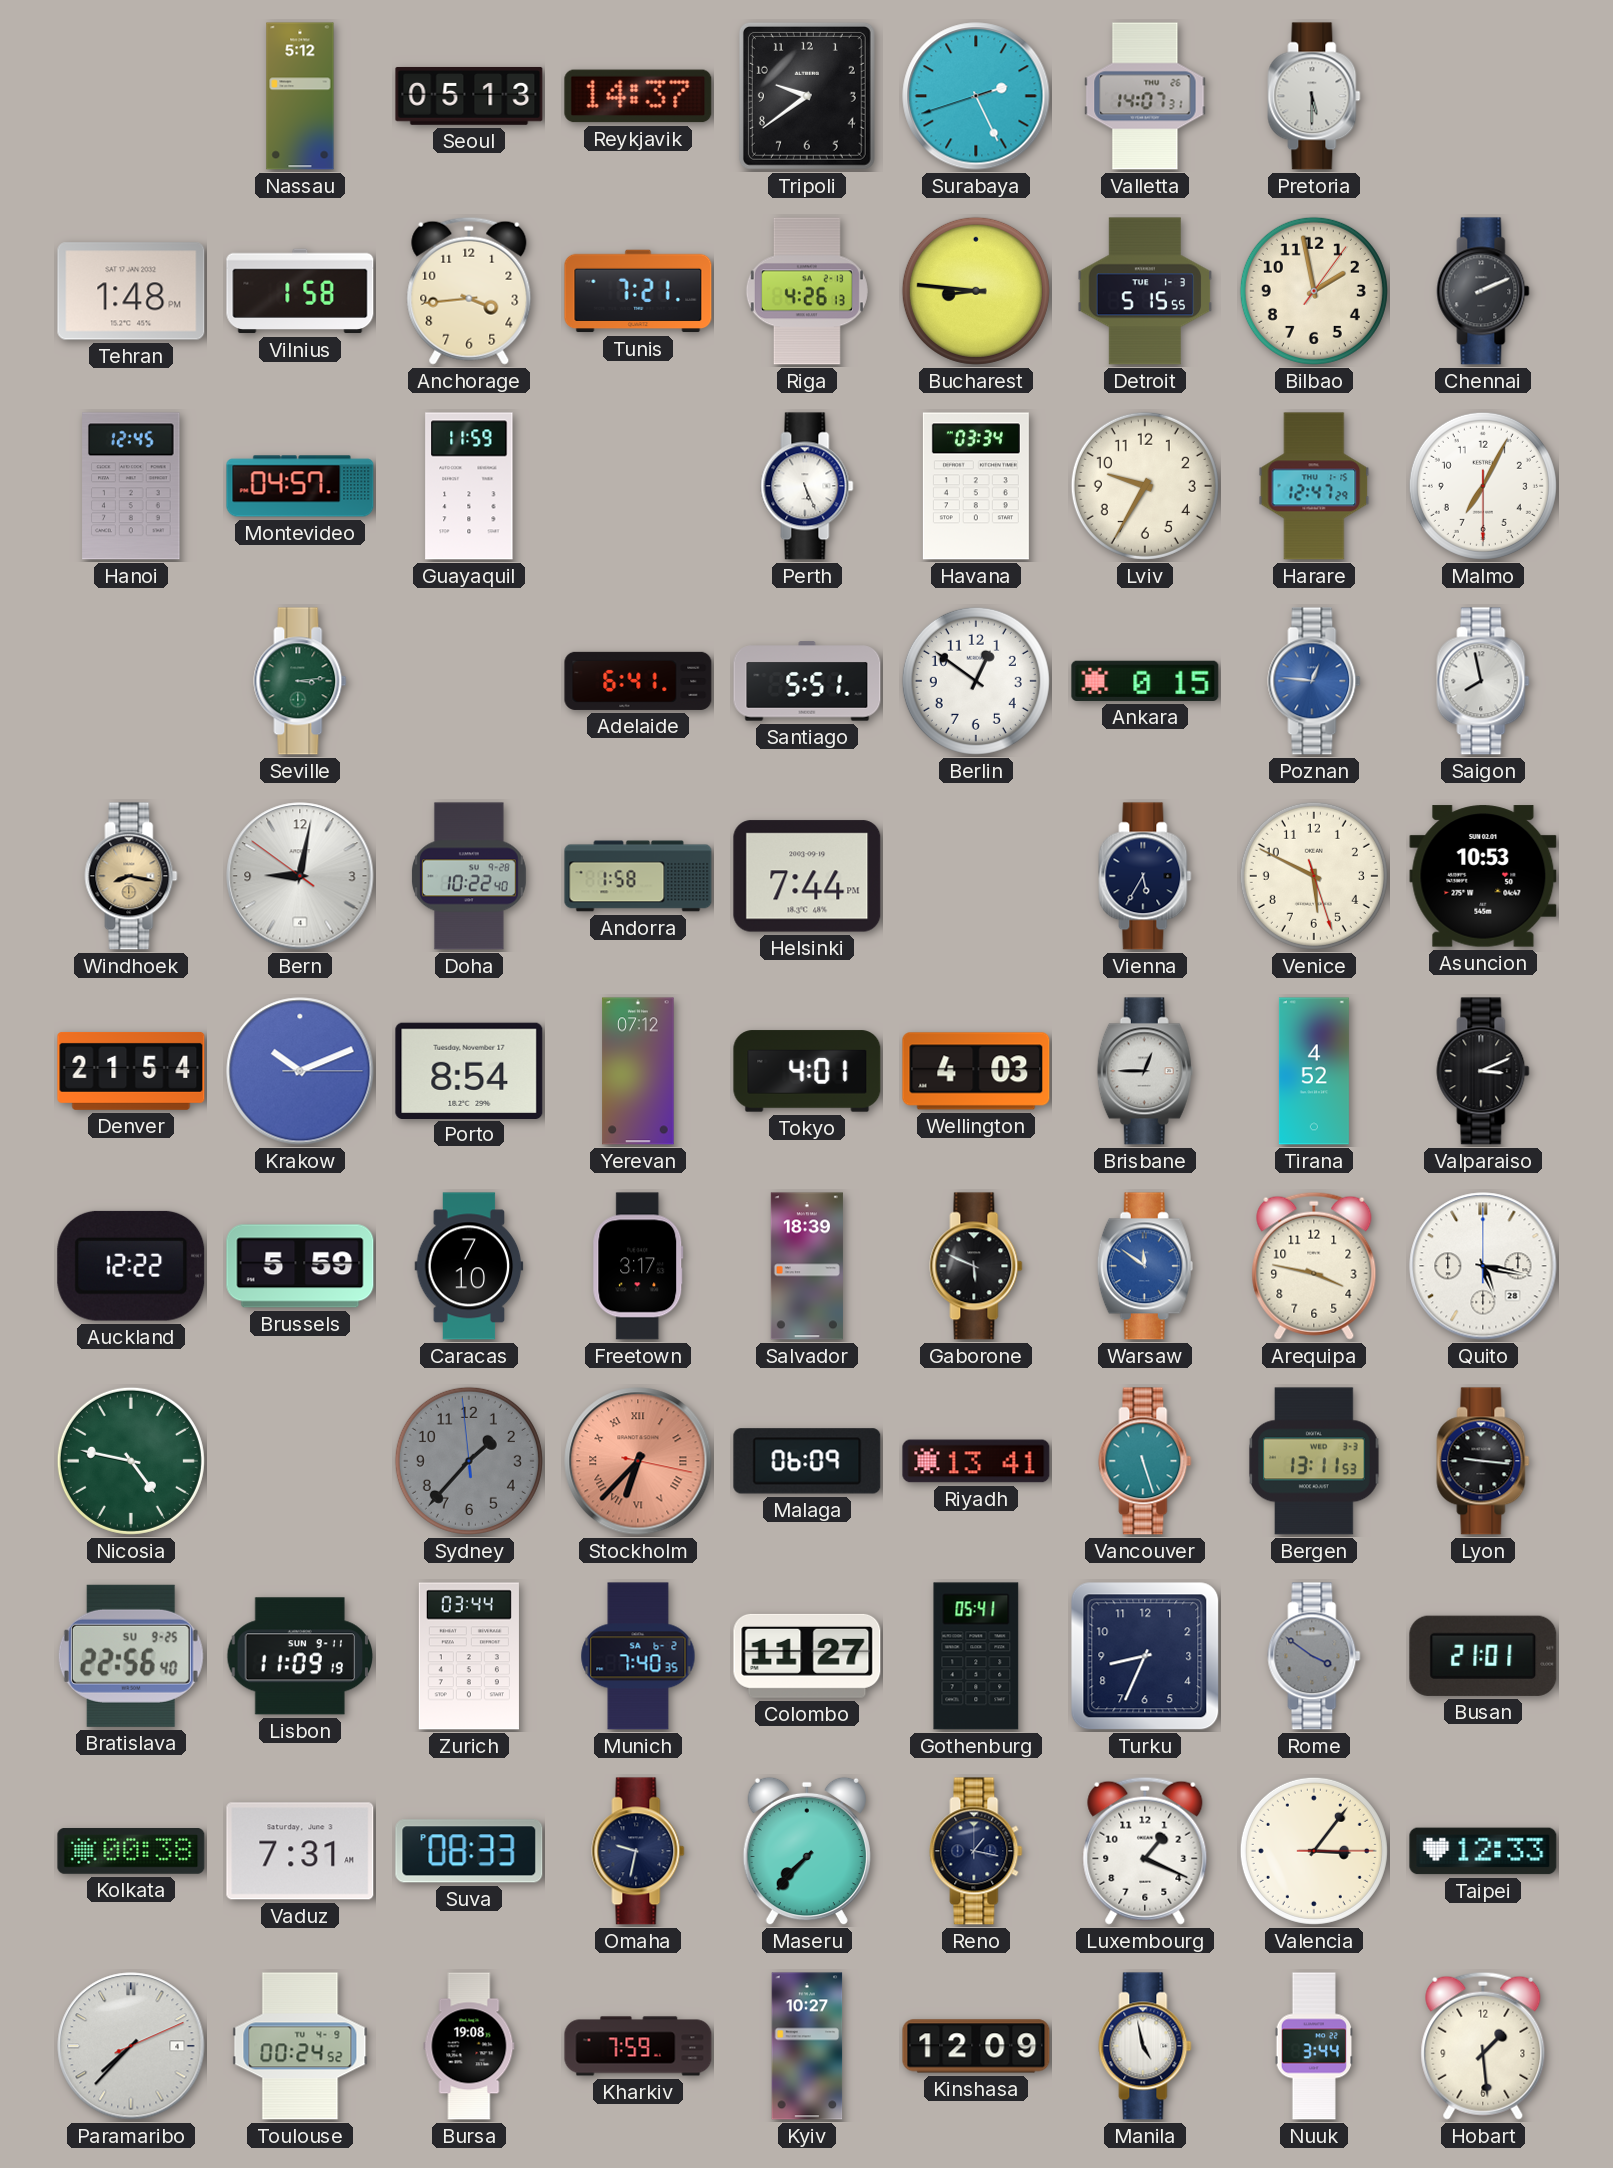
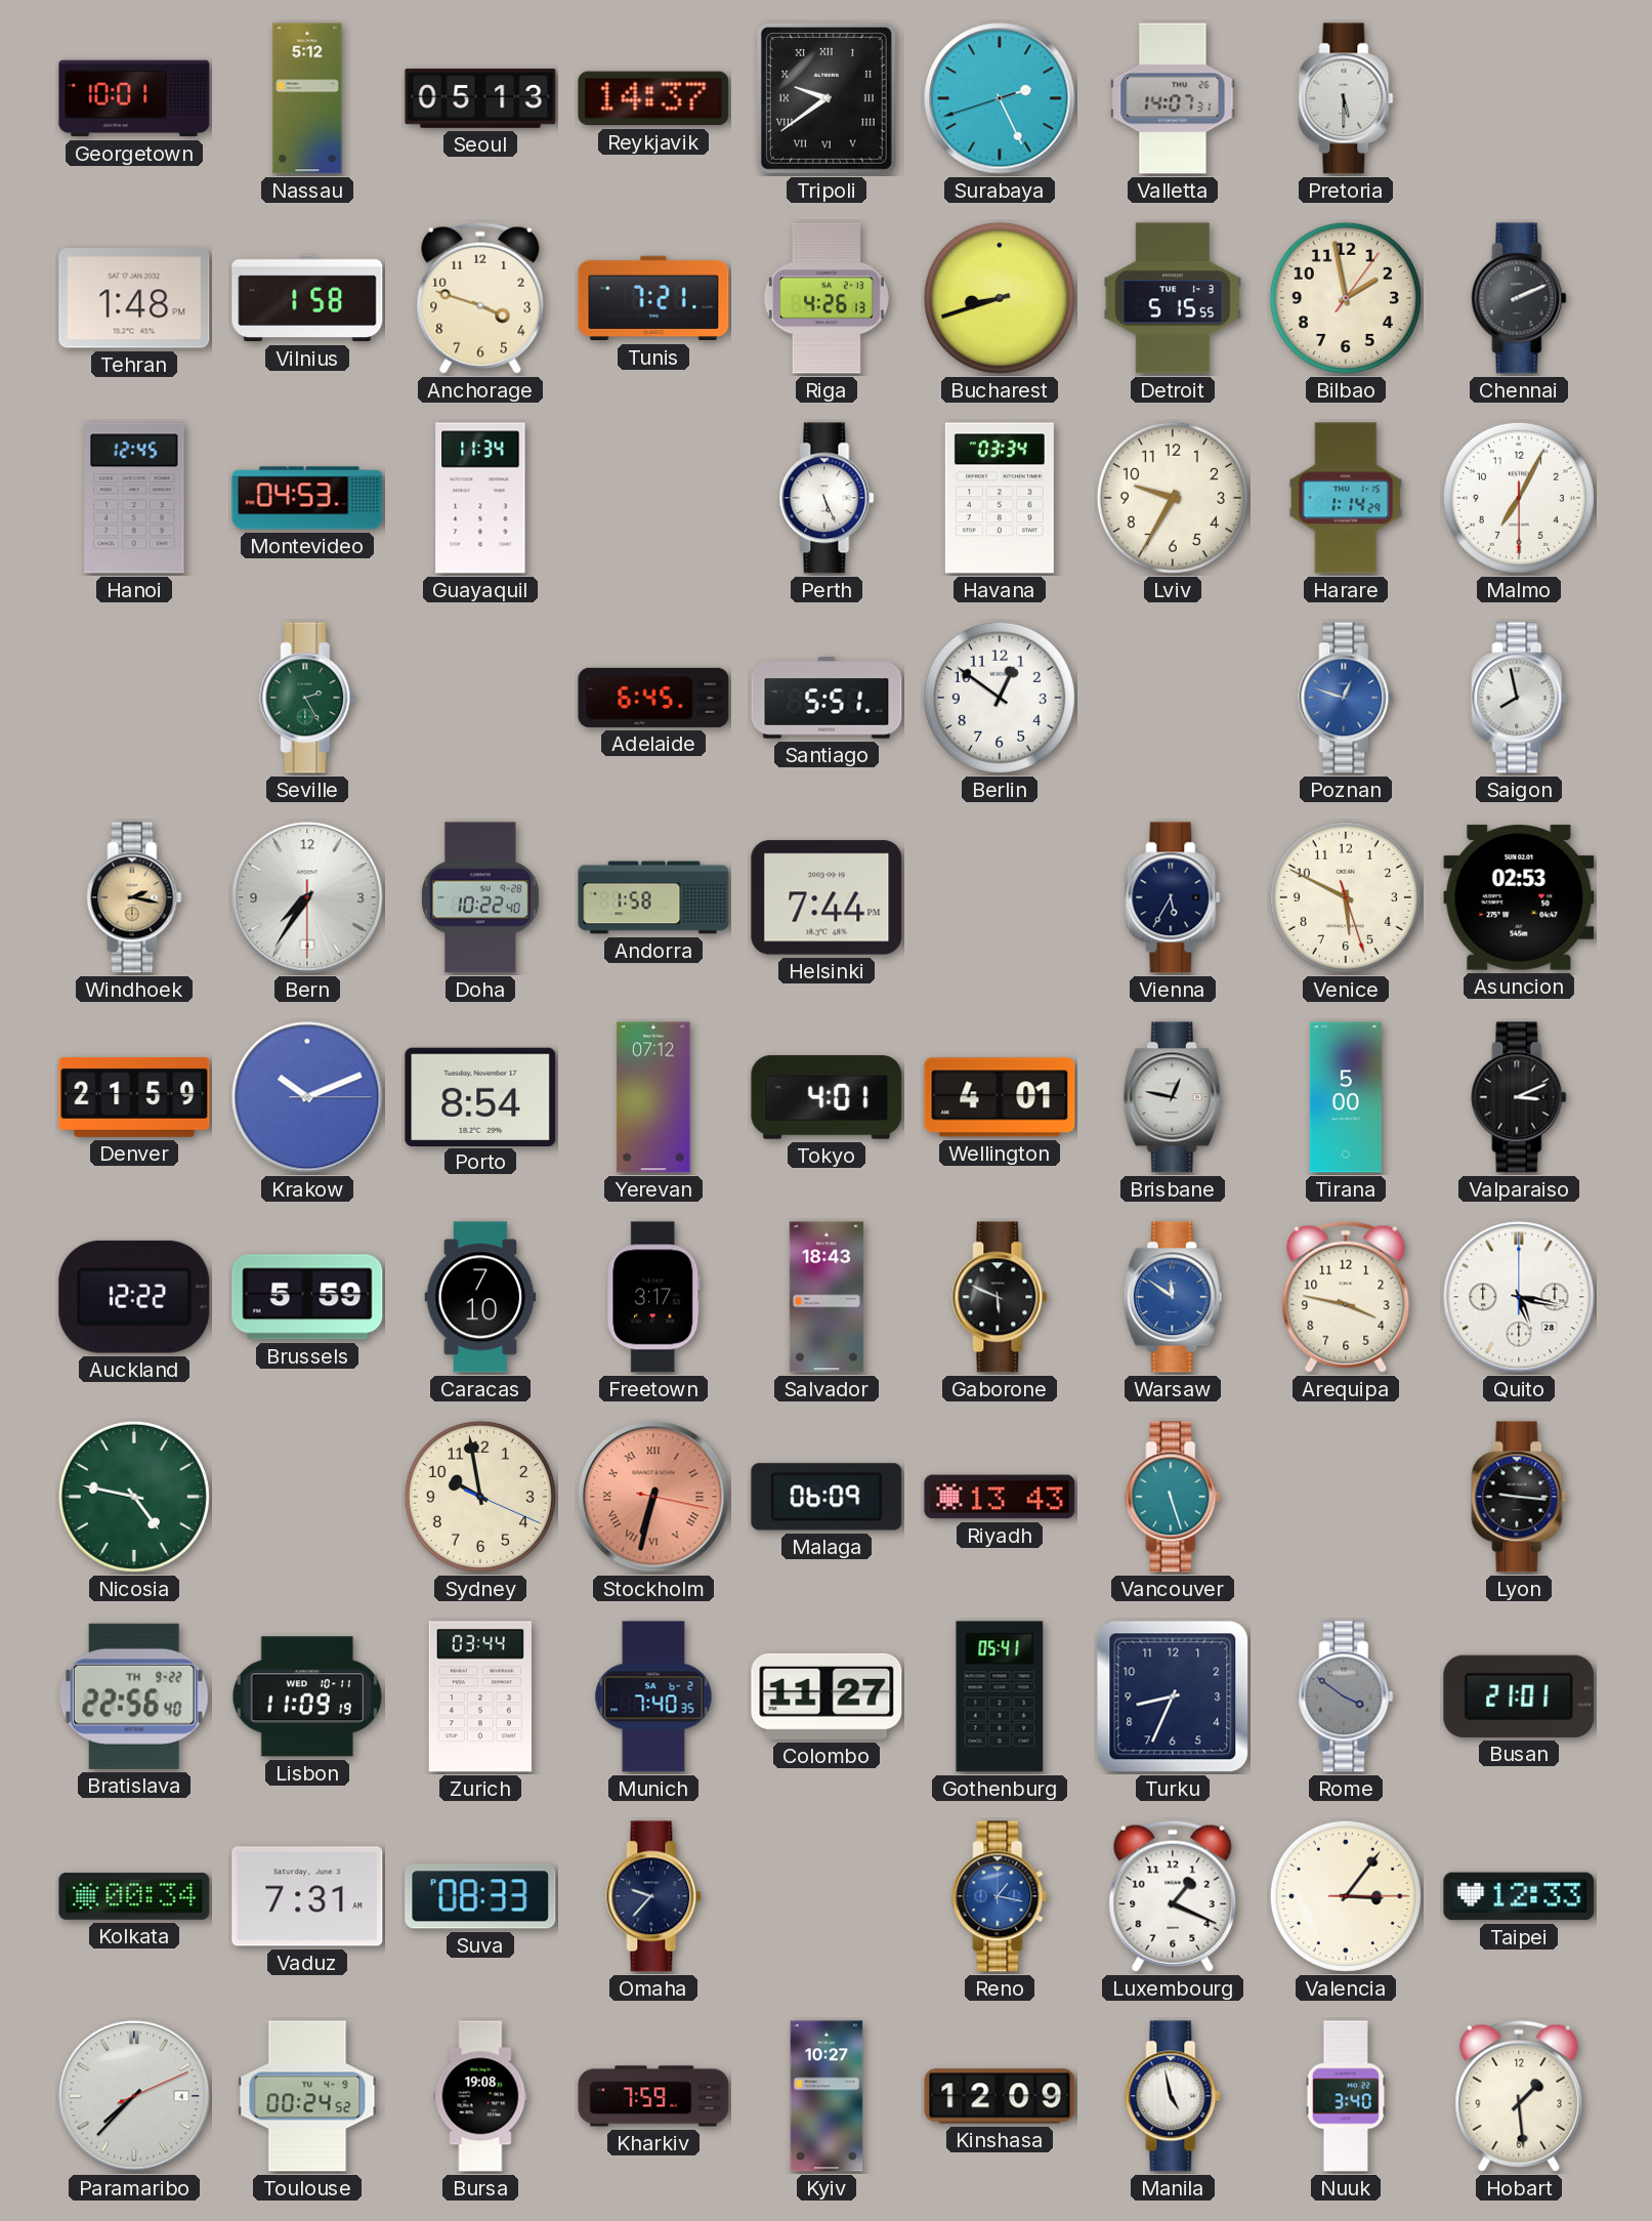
Georgetown: none -> 10:01
Tripoli numerals: Arabic -> Roman
Anchorage: 3:44 -> 3:48
Bucharest: 8:46 -> 8:42
Montevideo: 04:57 -> 04:53
Guayaquil: 11:59 -> 11:34
Harare: 12:47 -> 1:14
Seville: 3:14 -> 2:25
Adelaide: 6:41 -> 6:45
Ankara: 0:15 -> none
Poznan: 12:46 -> 12:48
Windhoek: 8:17 -> 2:17
Bern: 9:01 -> 7:35
Asuncion: 10:53 -> 02:53
Denver: 21:54 -> 21:59
Wellington: 4:03 -> 4:01
Brisbane: 12:45 -> 12:47
Tirana: 4:52 -> 5:00
Salvador: 18:39 -> 18:43
Sydney: 1:36 -> 9:58
Sydney dial: grey -> cream
Stockholm: 6:37 -> 6:32
Riyadh: 13:41 -> 13:43
Bergen: 13:11 -> none
Bratislava date: SU 9-25 -> TH 9-22
Lisbon date: SUN 9-11 -> WED 10-11
Kolkata: 00:38 -> 00:34
Omaha: 9:32 -> 9:37
Maseru: 7:37 -> none
Reno dial: navy -> blue
Nuuk: 3:44 -> 3:40
